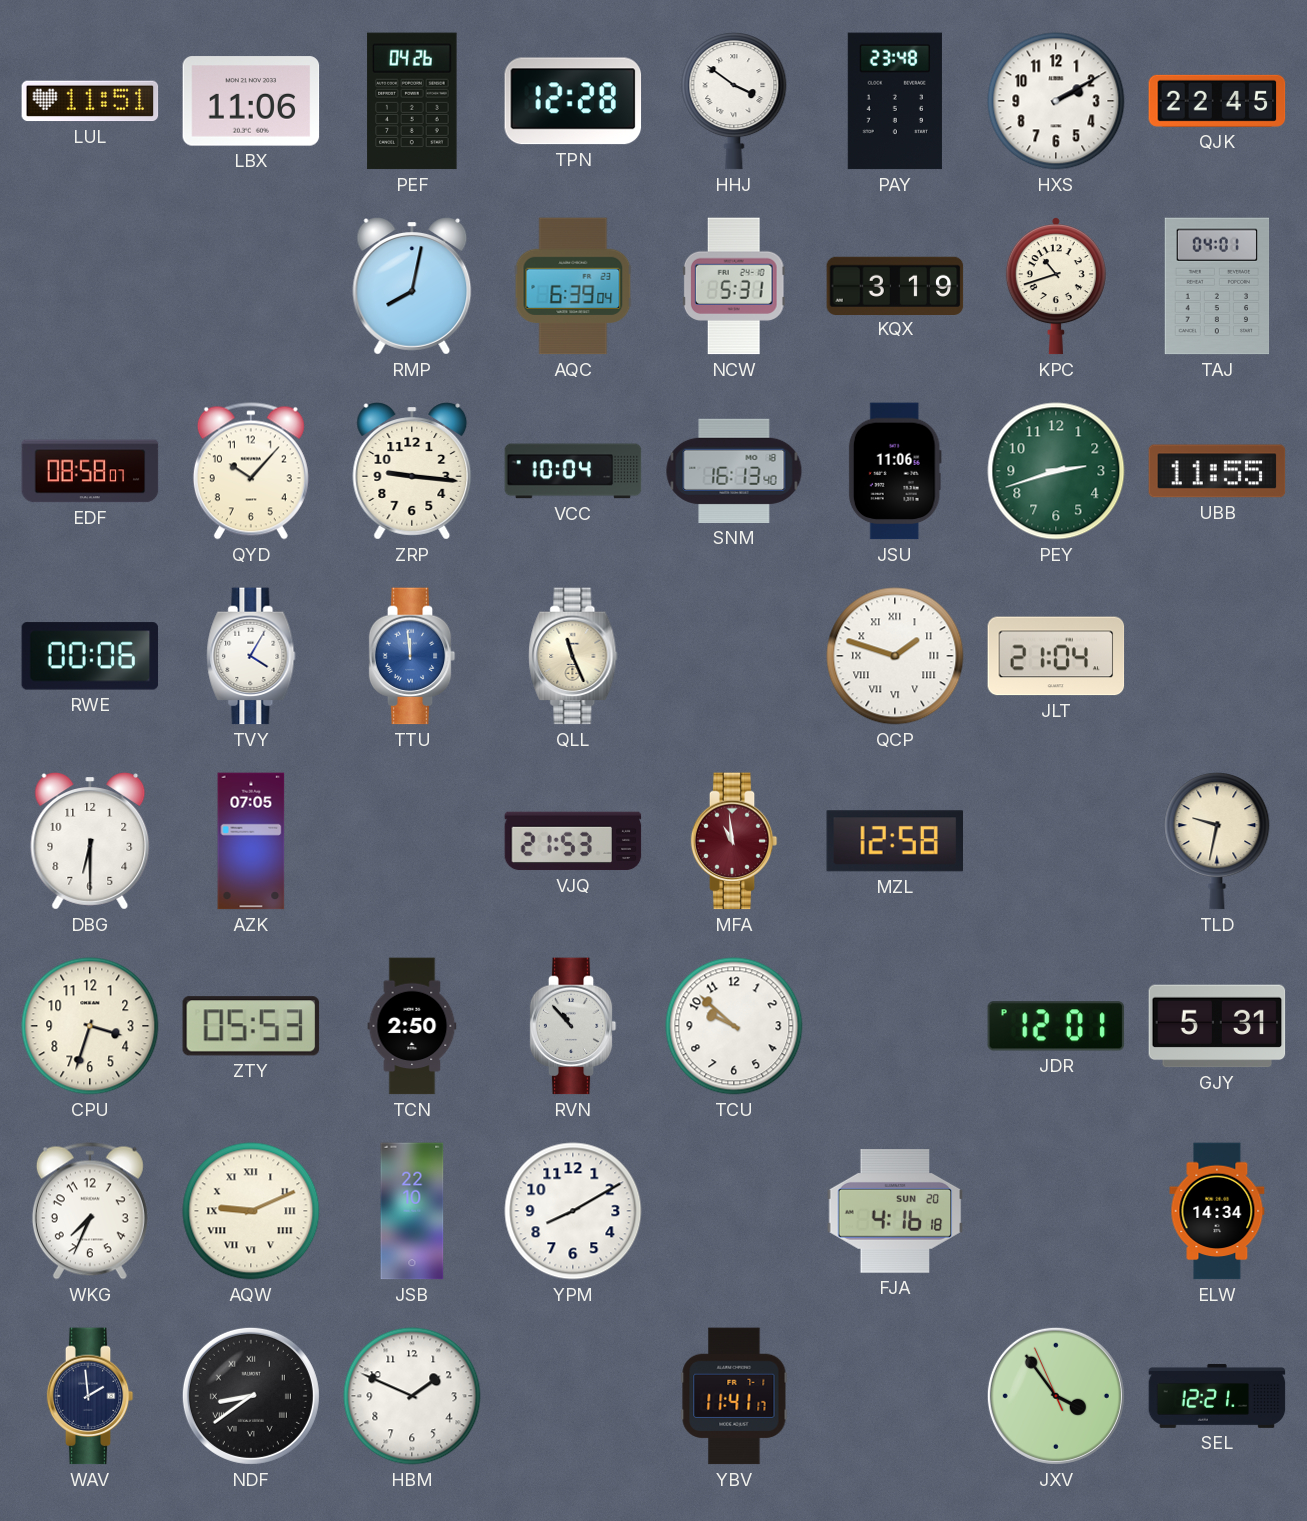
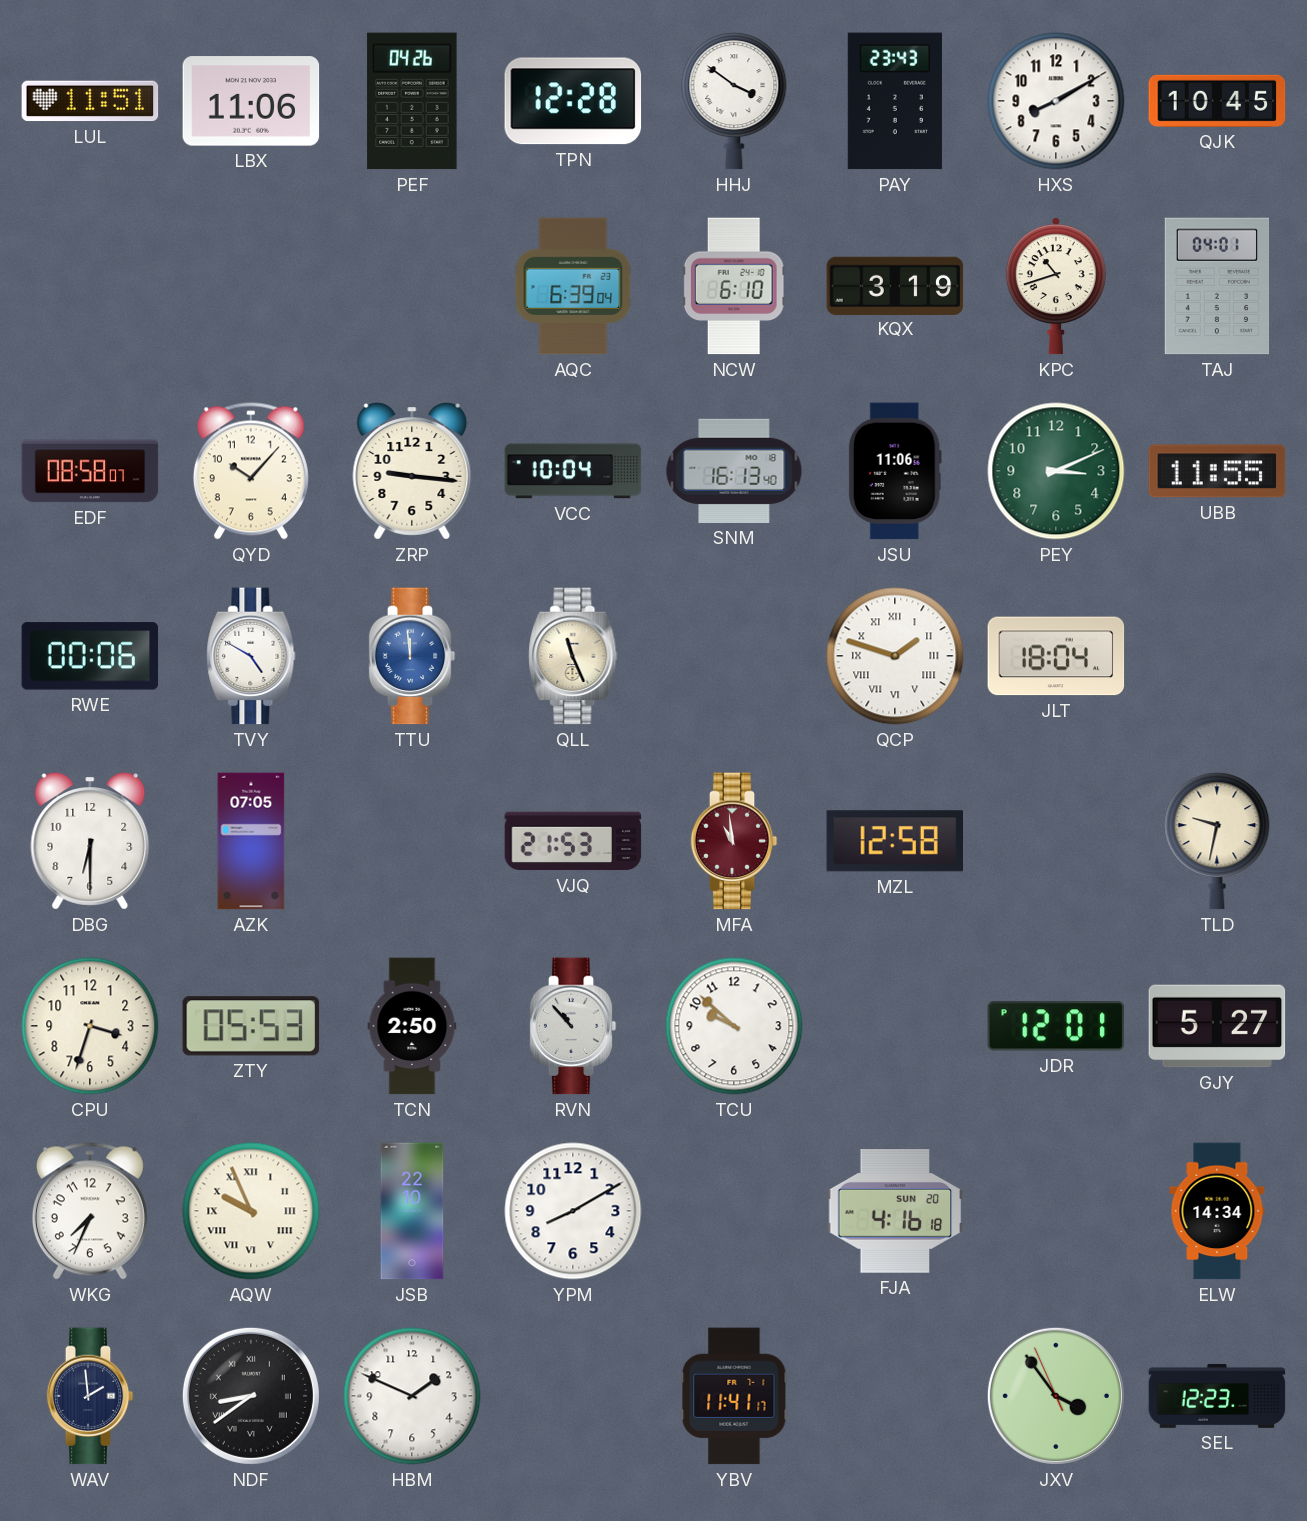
PAY: 23:48 -> 23:43
HXS: 2:10 -> 8:10
QJK: 22:45 -> 10:45
RMP: 8:02 -> none
NCW: 5:31 -> 6:10
PEY: 2:42 -> 3:11
TVY: 4:05 -> 4:50
JLT: 21:04 -> 18:04
GJY: 5:31 -> 5:27
AQW: 9:11 -> 9:56
SEL: 12:21 -> 12:23
